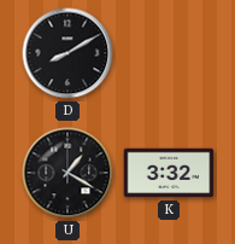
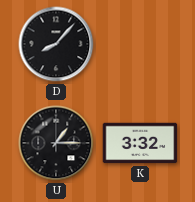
D: 8:10 -> 8:07
U: 1:20 -> 1:15
